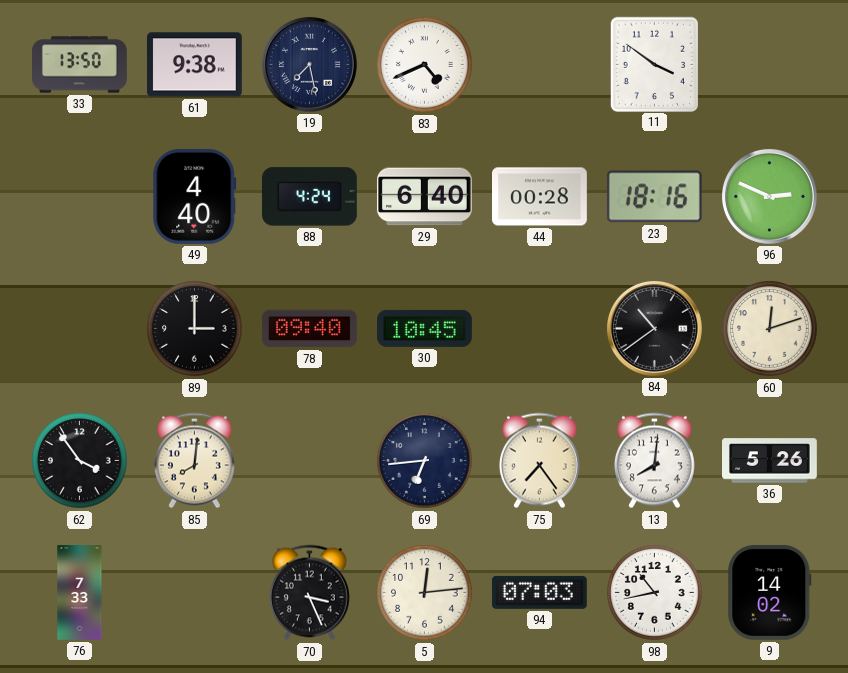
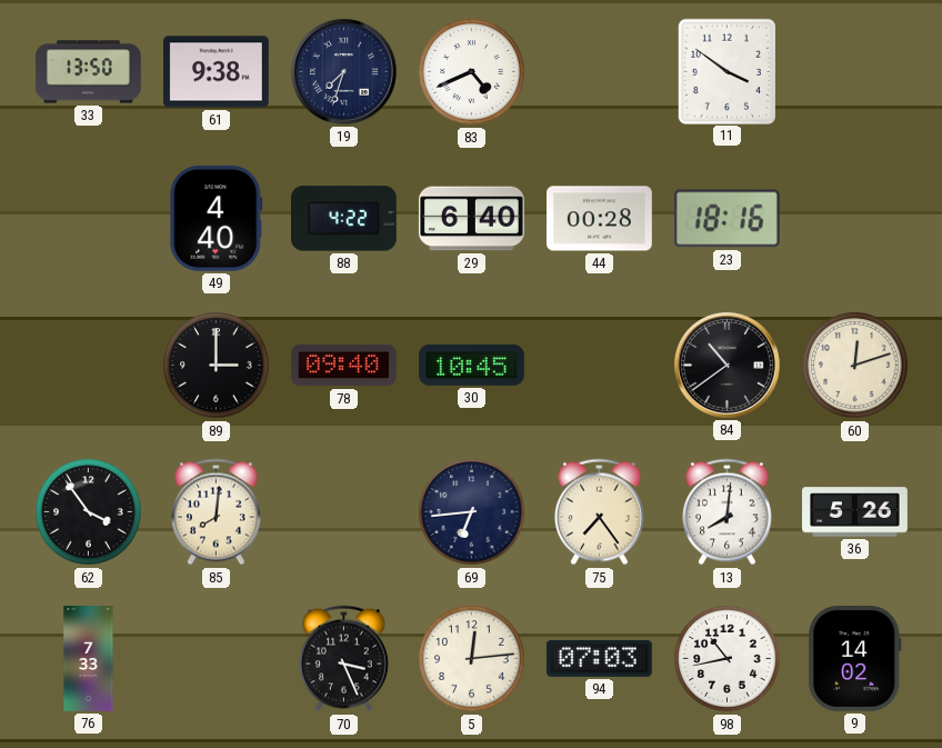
19: 7:28 -> 7:33
88: 4:24 -> 4:22
96: 2:49 -> none
